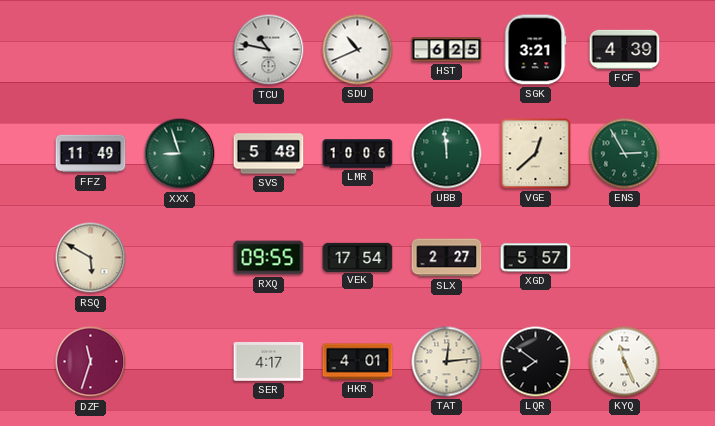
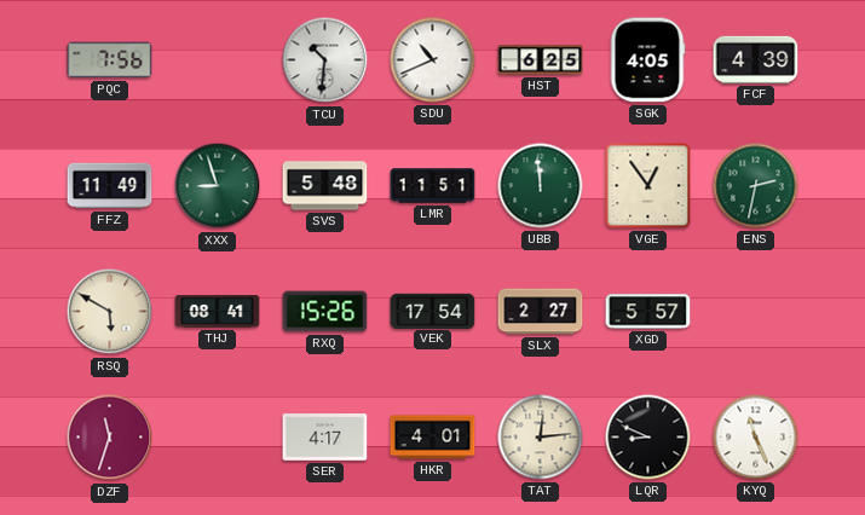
PQC: none -> 7:56
TCU: 10:47 -> 10:31
SGK: 3:21 -> 4:05
LMR: 10:06 -> 11:51
VGE: 12:38 -> 12:54
ENS: 2:55 -> 2:32
THJ: none -> 08:41
RXQ: 09:55 -> 15:26
LQR: 7:51 -> 8:49
